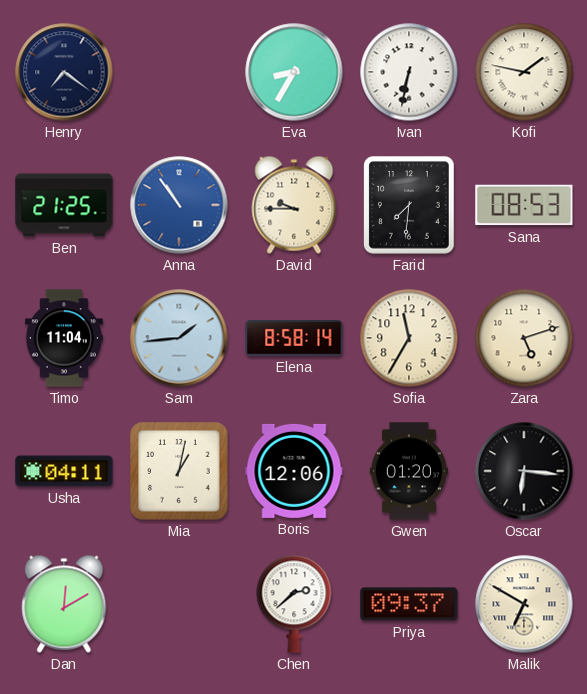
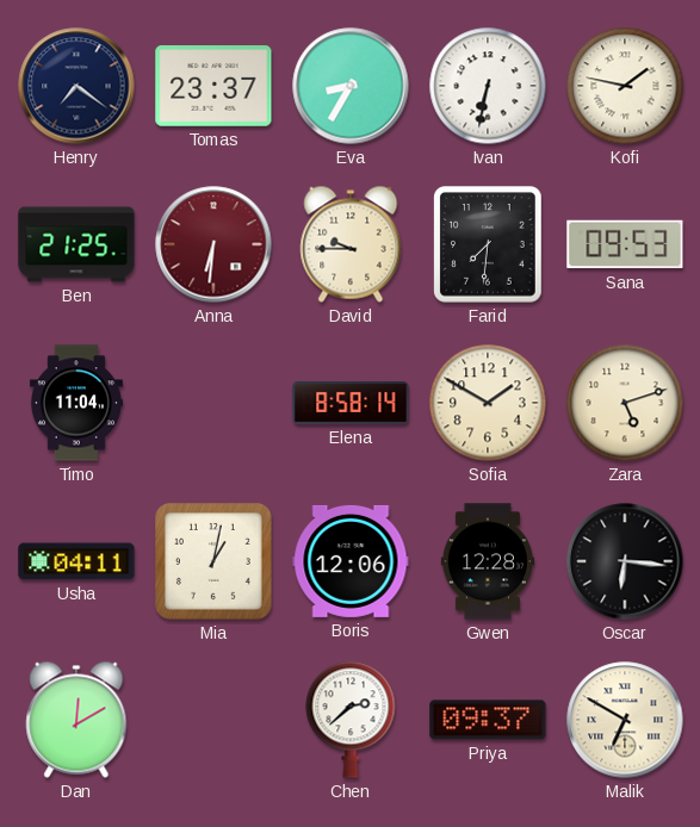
Tomas: none -> 23:37
Anna: 10:54 -> 6:31
Anna dial: blue -> burgundy
Sana: 08:53 -> 09:53
Sam: 1:44 -> none
Sofia: 11:35 -> 1:50
Gwen: 01:20 -> 12:28
